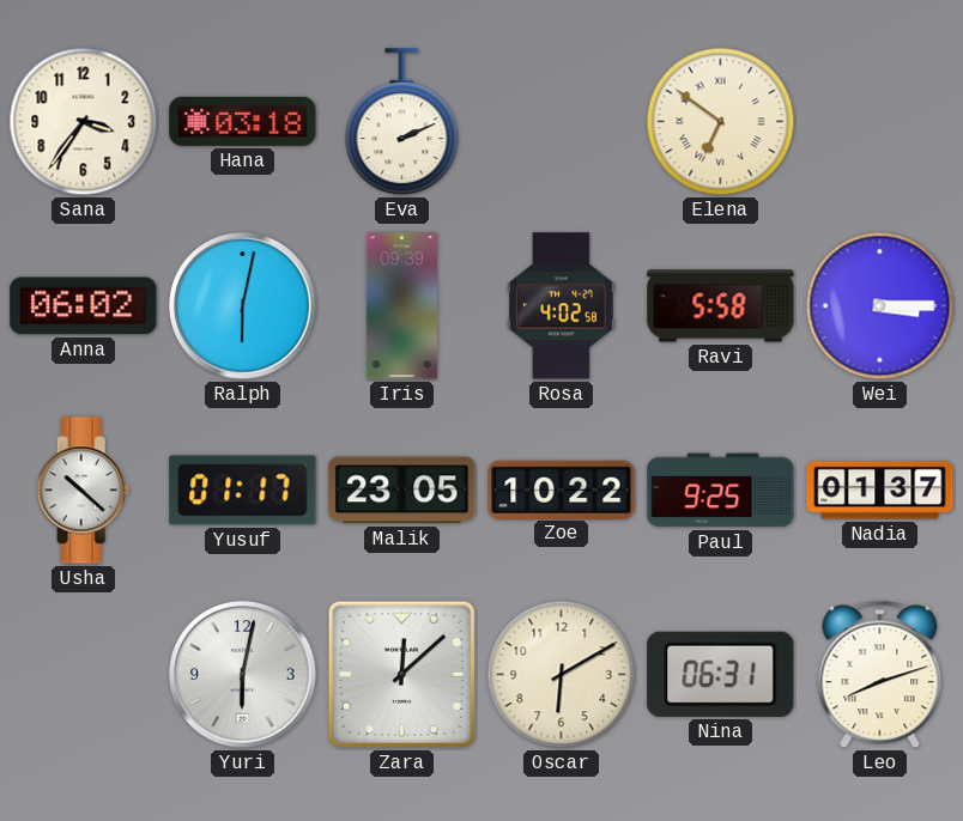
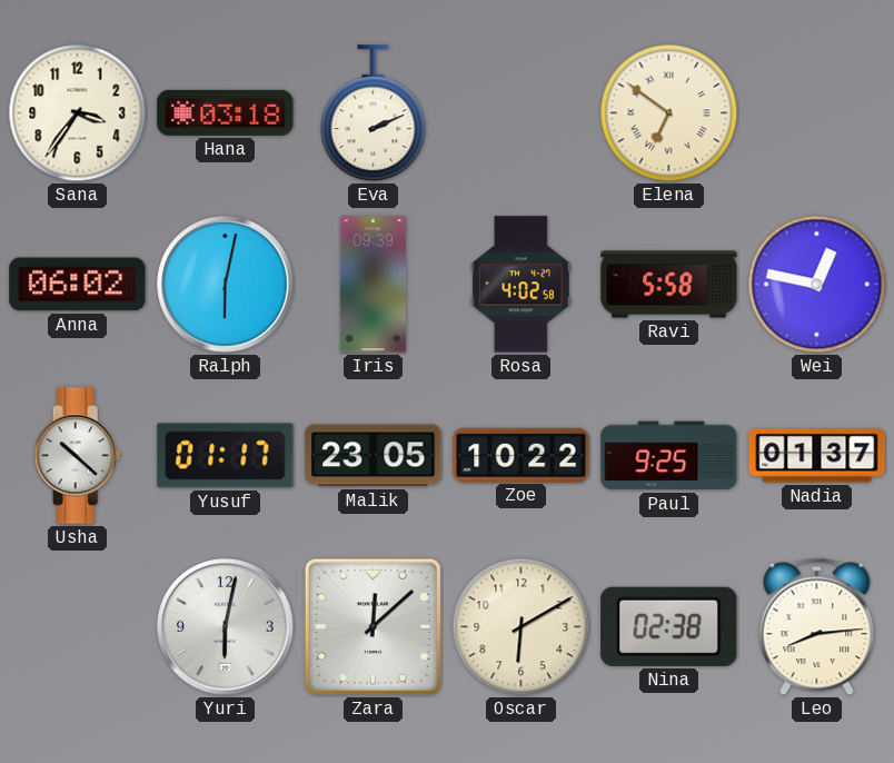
Wei: 3:15 -> 12:47
Nina: 06:31 -> 02:38
Leo: 8:12 -> 8:14
